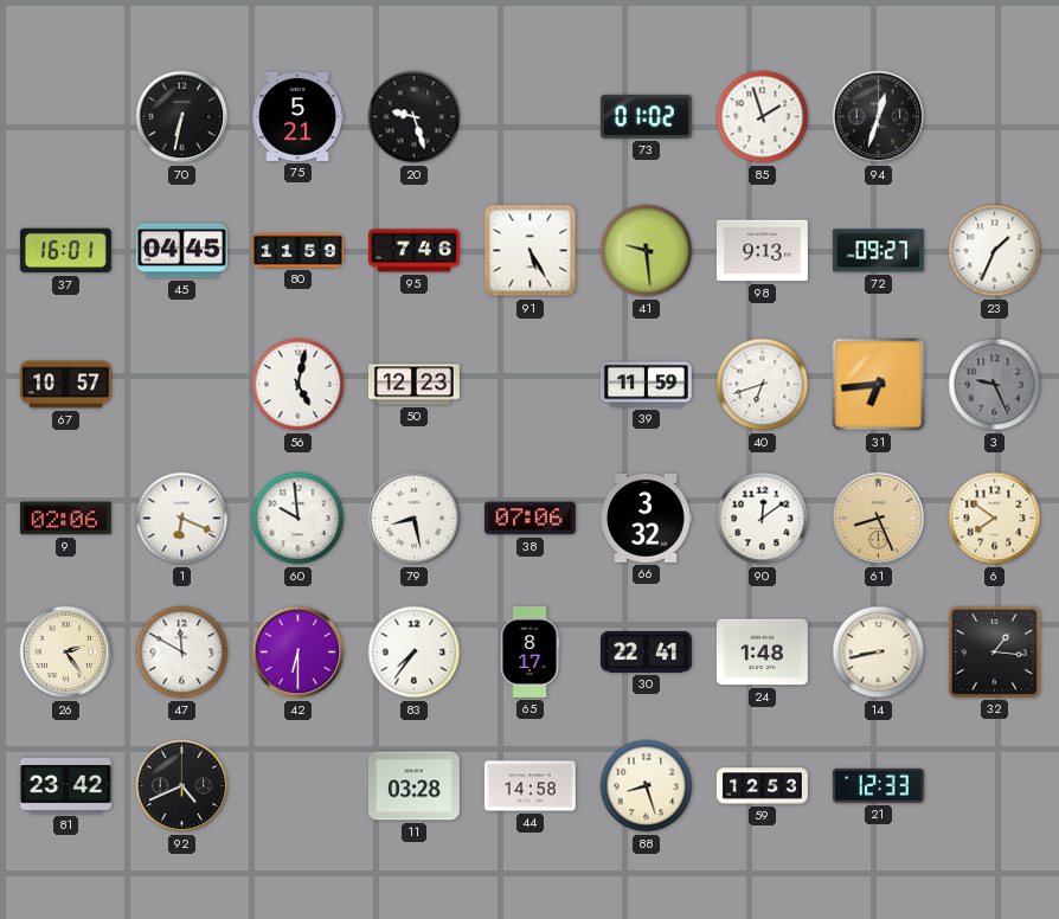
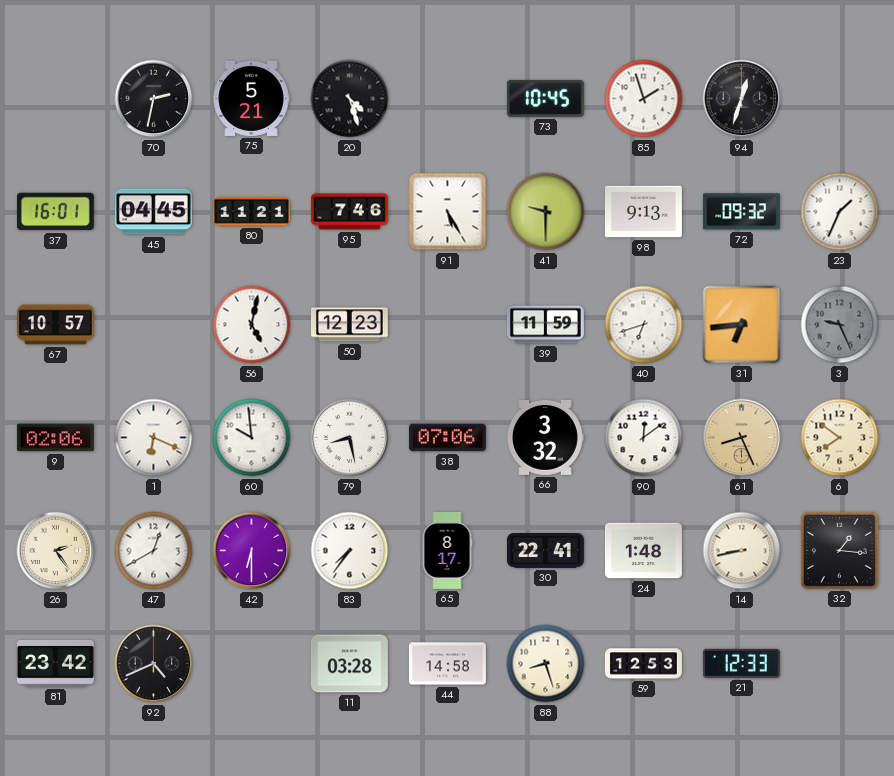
70: 6:32 -> 2:32
20: 9:27 -> 4:27
73: 01:02 -> 10:45
80: 11:59 -> 11:21
41: 9:29 -> 9:30
72: 09:27 -> 09:32
47: 11:50 -> 12:40
